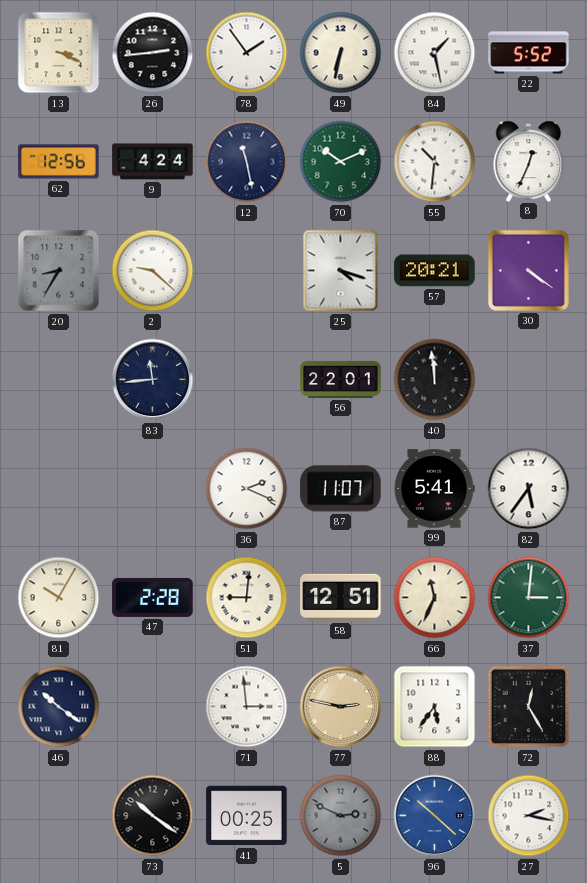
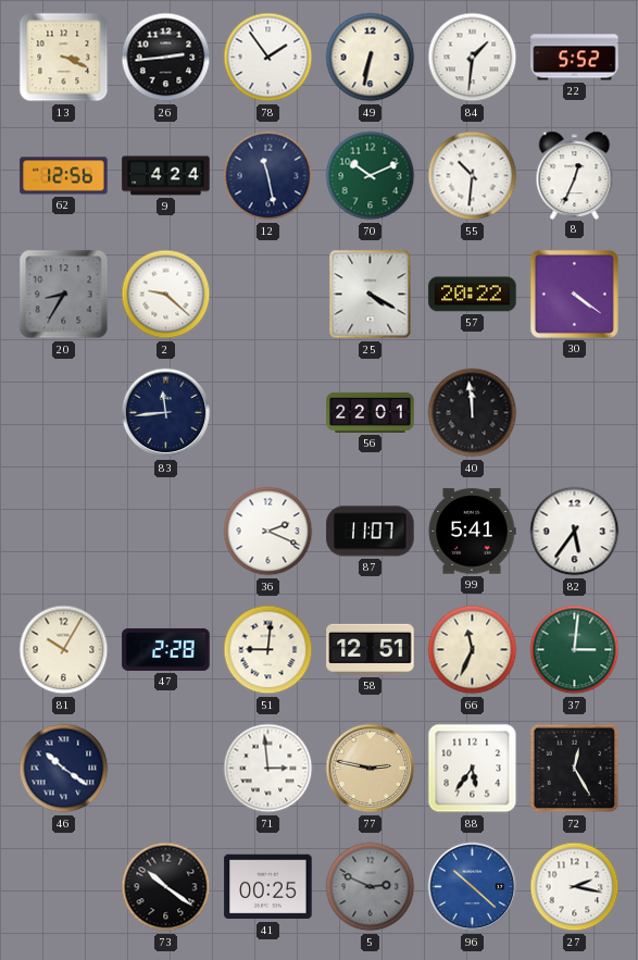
84: 1:28 -> 1:31
25: 4:18 -> 4:20
57: 20:21 -> 20:22
